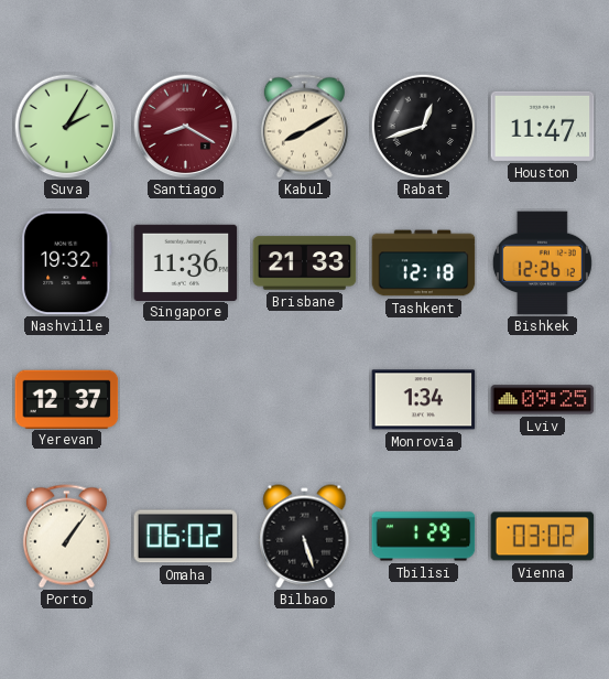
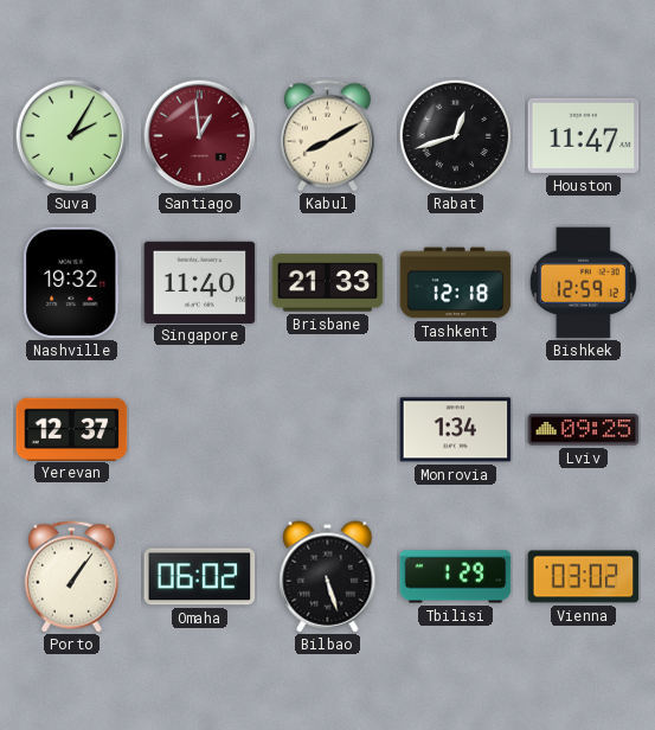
Santiago: 8:20 -> 12:59
Singapore: 11:36 -> 11:40
Bishkek: 12:26 -> 12:59
